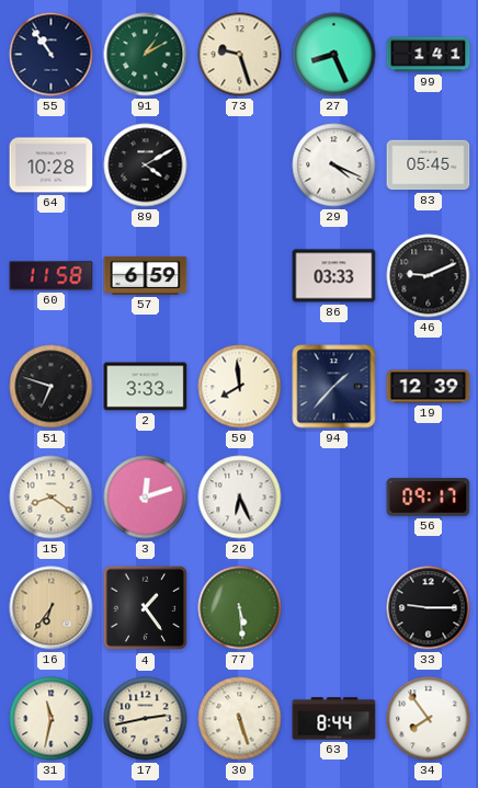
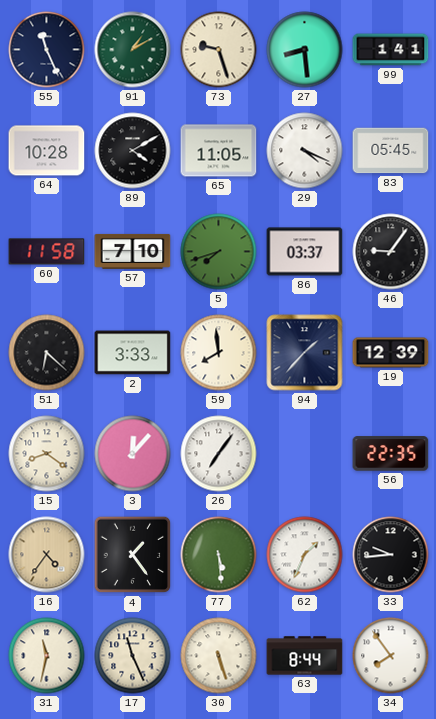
55: 10:54 -> 11:26
27: 8:26 -> 8:29
65: none -> 11:05
57: 6:59 -> 7:10
5: none -> 7:42
86: 03:33 -> 03:37
46: 9:11 -> 9:06
51: 6:48 -> 6:22
3: 12:12 -> 12:07
26: 6:26 -> 7:06
56: 09:17 -> 22:35
16: 6:36 -> 4:36
62: none -> 1:34
33: 9:15 -> 9:44
17: 2:43 -> 11:26
